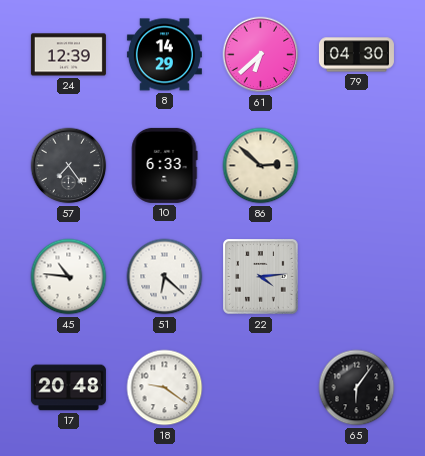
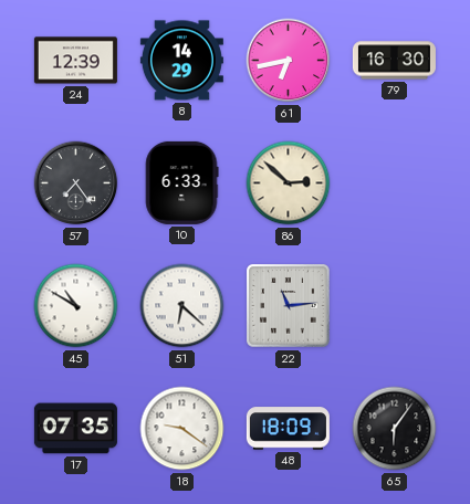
61: 6:38 -> 6:43
79: 04:30 -> 16:30
45: 10:46 -> 10:50
22: 4:14 -> 11:14
17: 20:48 -> 07:35
48: none -> 18:09
